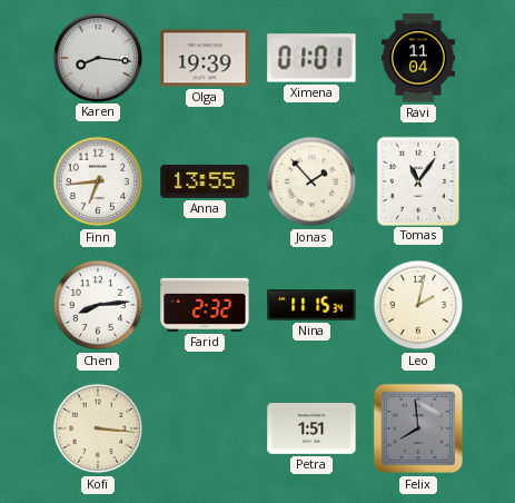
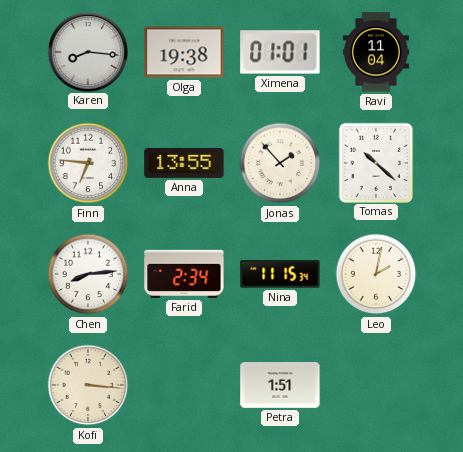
Olga: 19:39 -> 19:38
Finn: 6:44 -> 6:46
Tomas: 11:06 -> 10:22
Farid: 2:32 -> 2:34
Felix: 7:59 -> none
